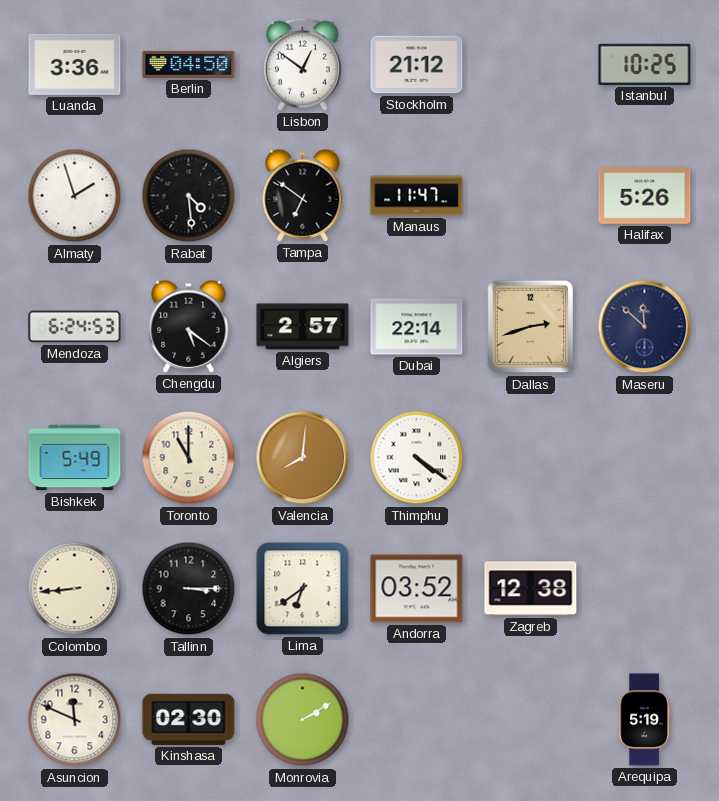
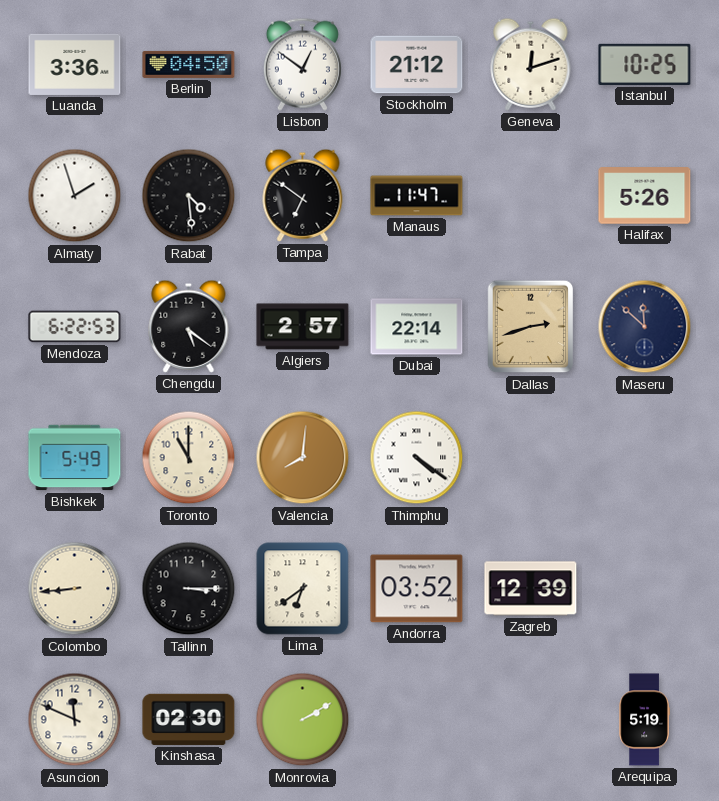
Geneva: none -> 12:12
Mendoza: 6:24 -> 6:22
Zagreb: 12:38 -> 12:39
